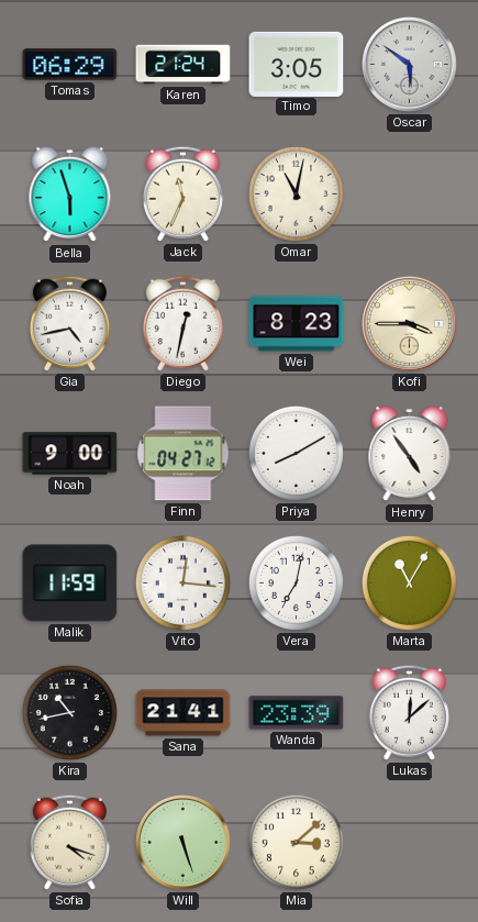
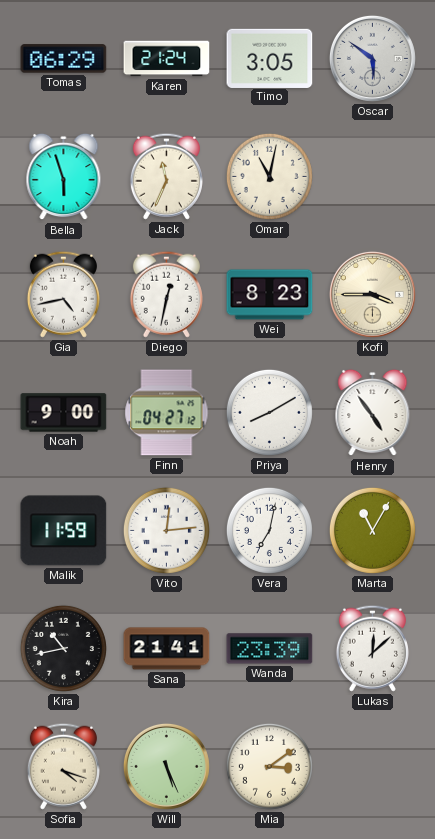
Vito: 12:16 -> 12:14
Will: 5:27 -> 5:26
Mia: 3:08 -> 3:09
